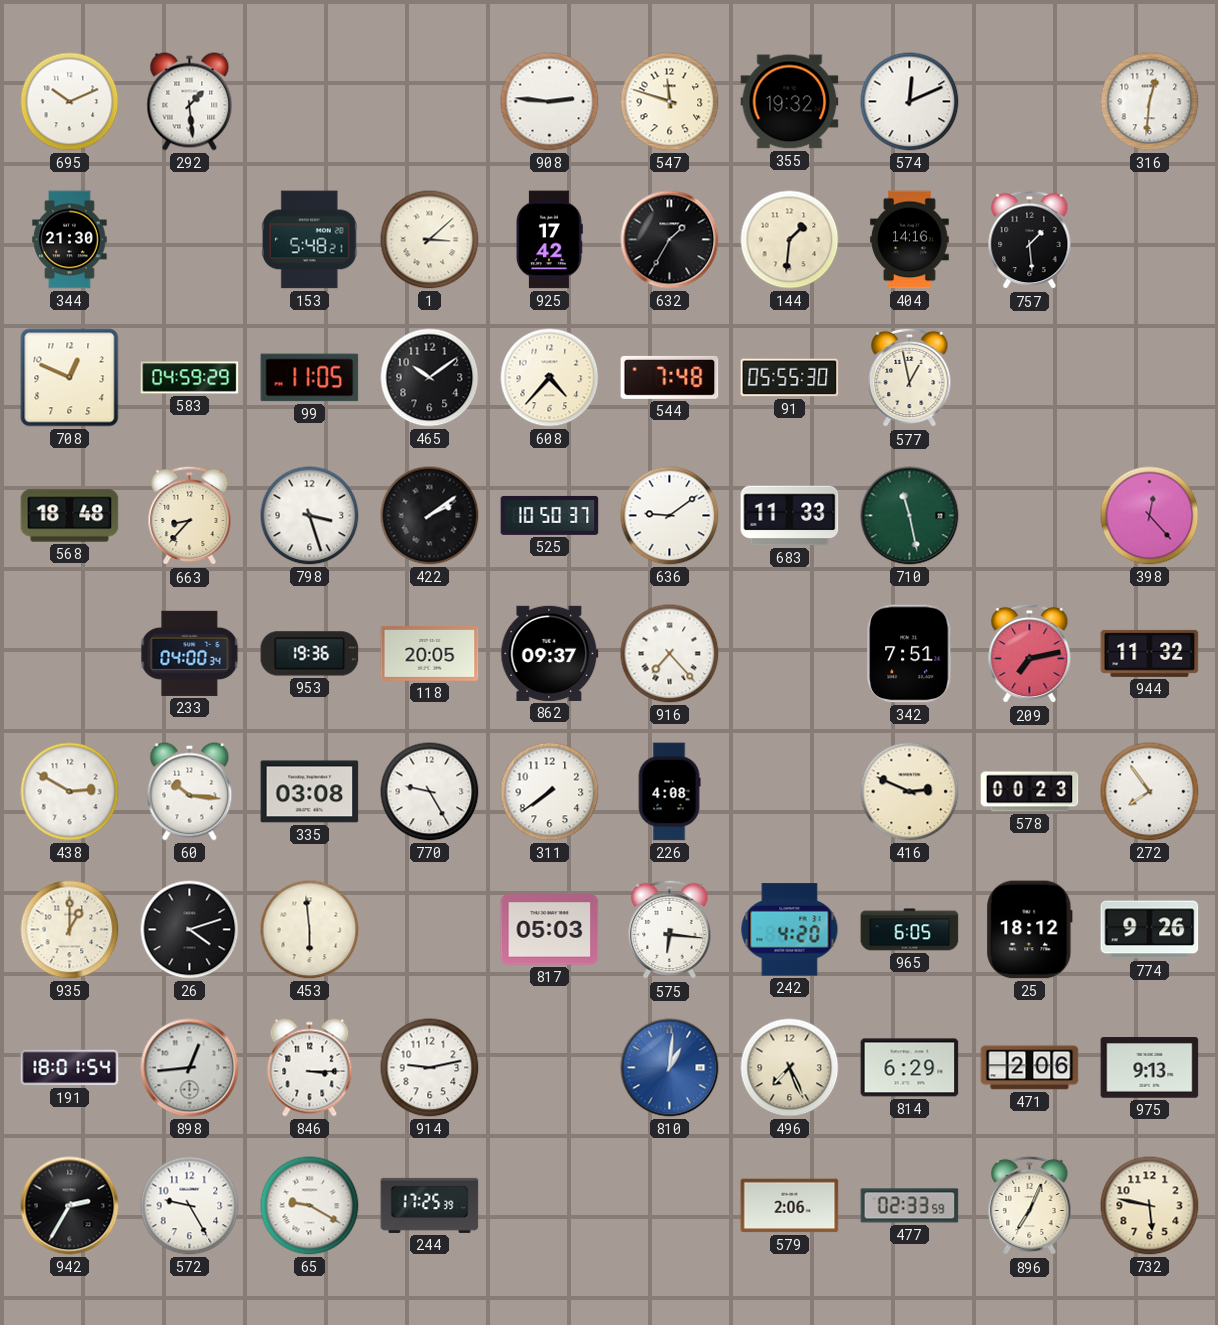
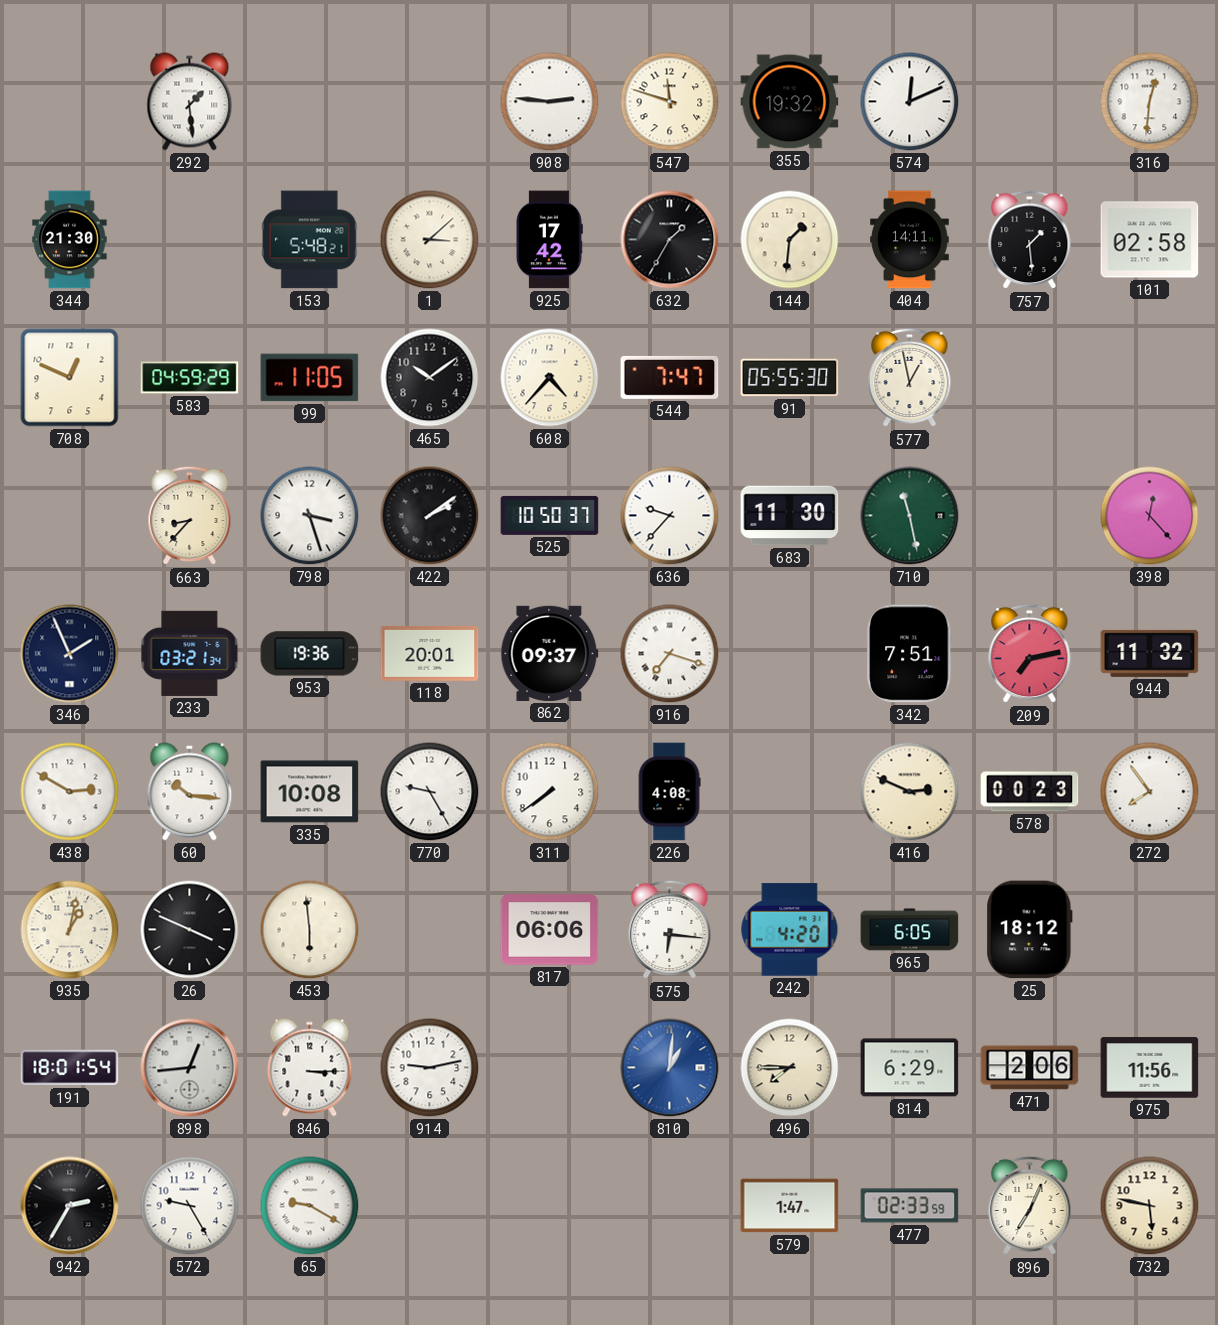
695: 10:11 -> none
404: 14:16 -> 14:11
101: none -> 02:58
544: 7:48 -> 7:47
568: 18:48 -> none
636: 9:09 -> 9:37
683: 11:33 -> 11:30
346: none -> 1:56
233: 04:00 -> 03:21
118: 20:05 -> 20:01
916: 7:23 -> 7:18
335: 03:08 -> 10:08
935: 1:00 -> 1:02
26: 4:12 -> 3:49
817: 05:03 -> 06:06
774: 9:26 -> none
496: 7:26 -> 7:45
975: 9:13 -> 11:56
244: 17:25 -> none
579: 2:06 -> 1:47
